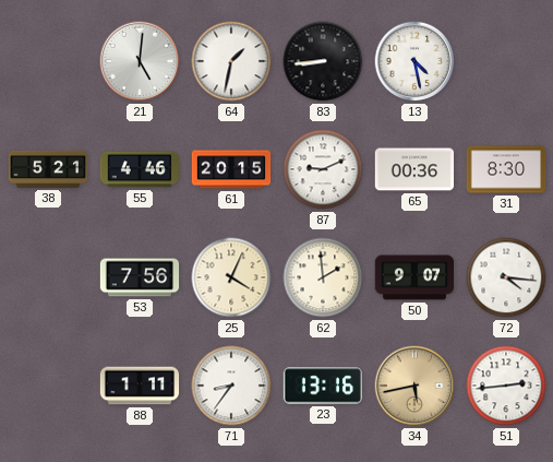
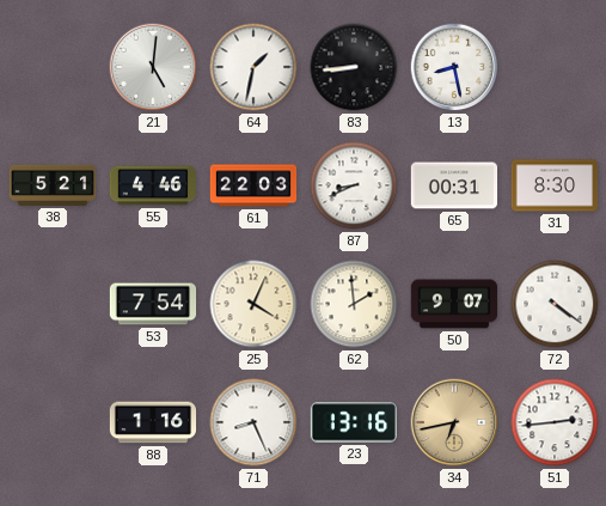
13: 4:28 -> 8:28
61: 20:15 -> 22:03
87: 9:11 -> 8:41
65: 00:36 -> 00:31
53: 7:56 -> 7:54
72: 4:16 -> 4:21
88: 1:11 -> 1:16
71: 8:36 -> 8:26
34: 5:43 -> 6:43
